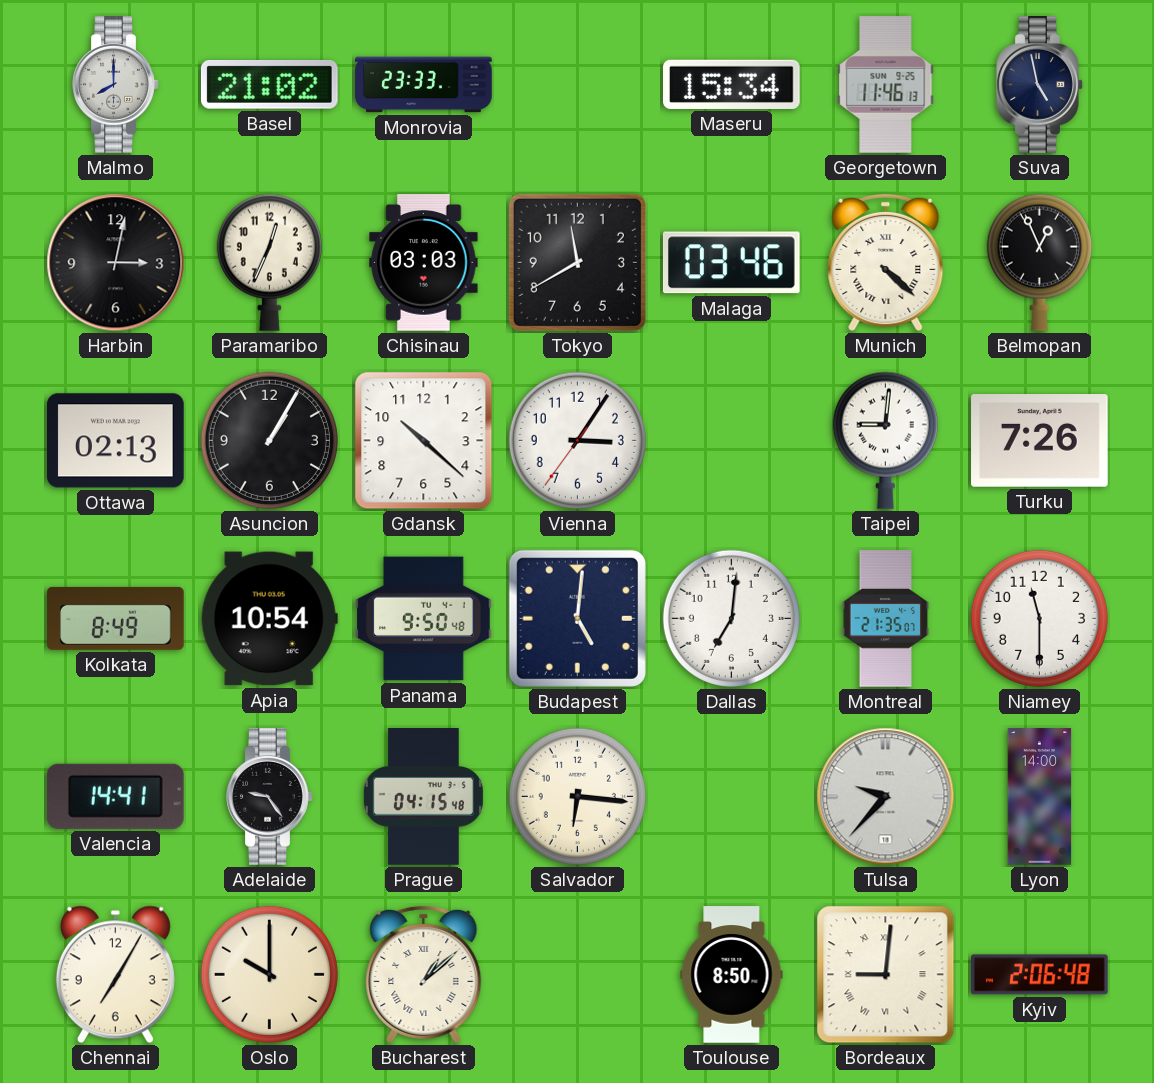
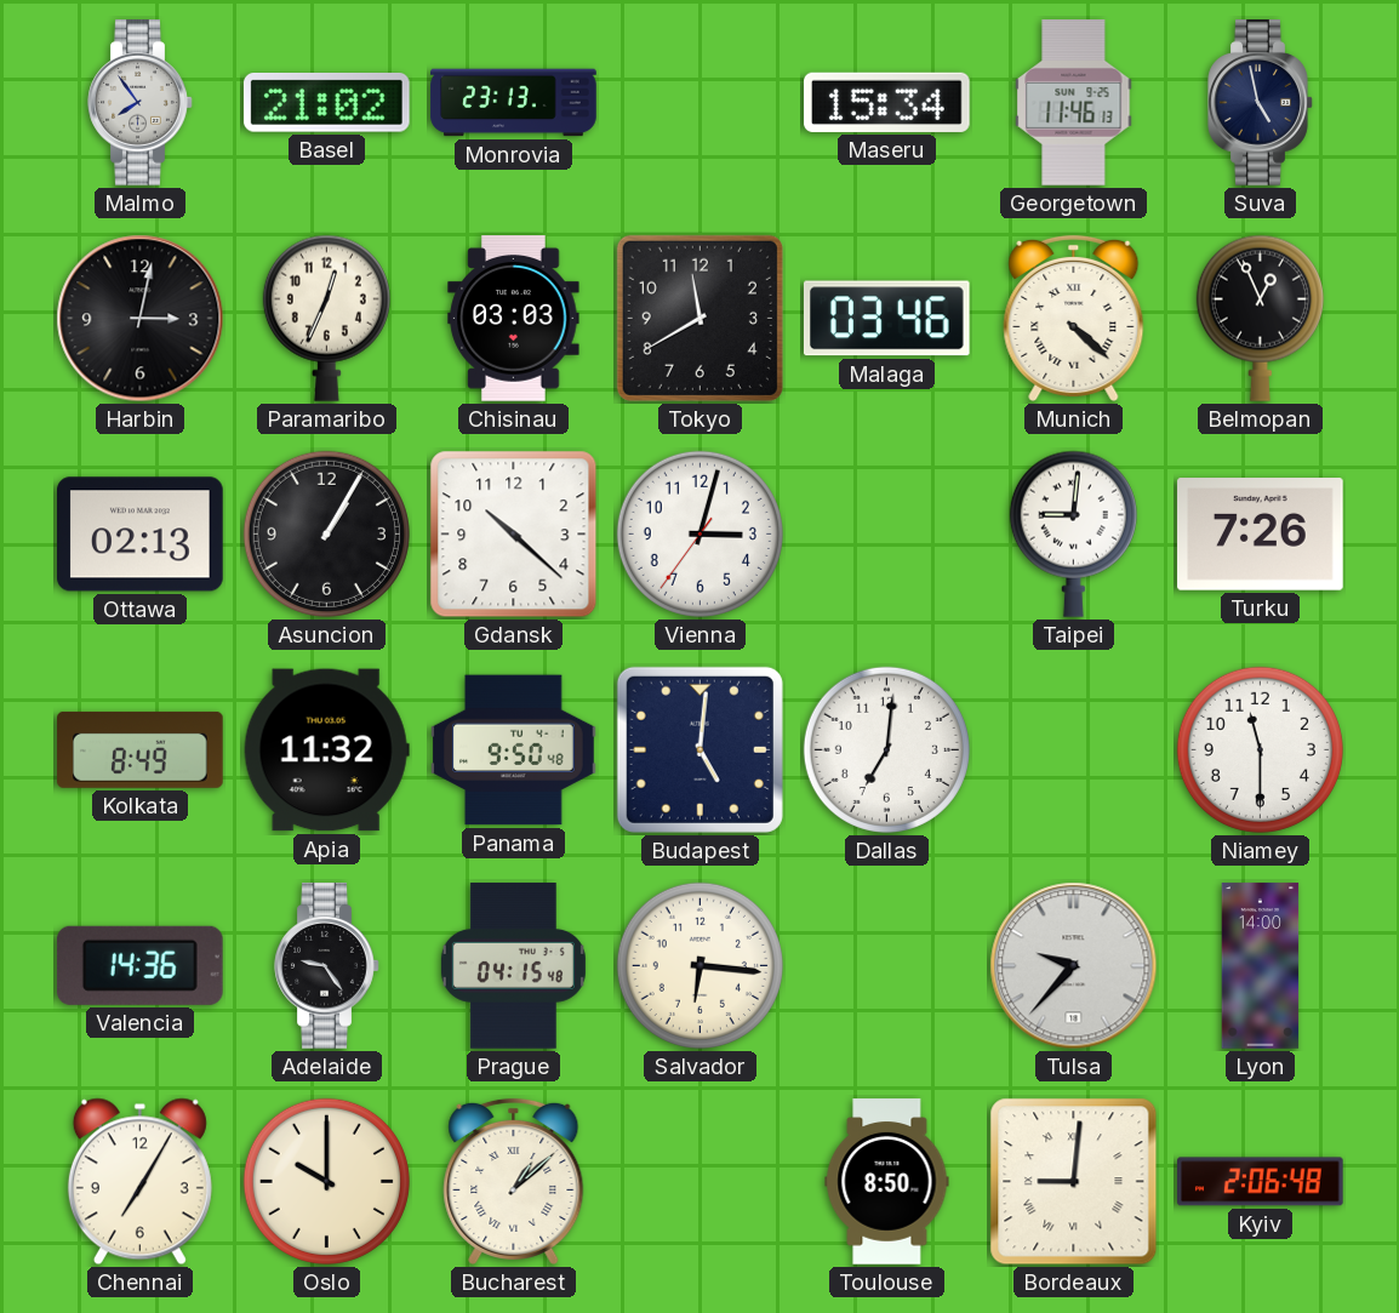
Malmo: 8:00 -> 7:54
Monrovia: 23:33 -> 23:13
Vienna: 3:05 -> 3:02
Apia: 10:54 -> 11:32
Montreal: 21:35 -> none
Valencia: 14:41 -> 14:36
